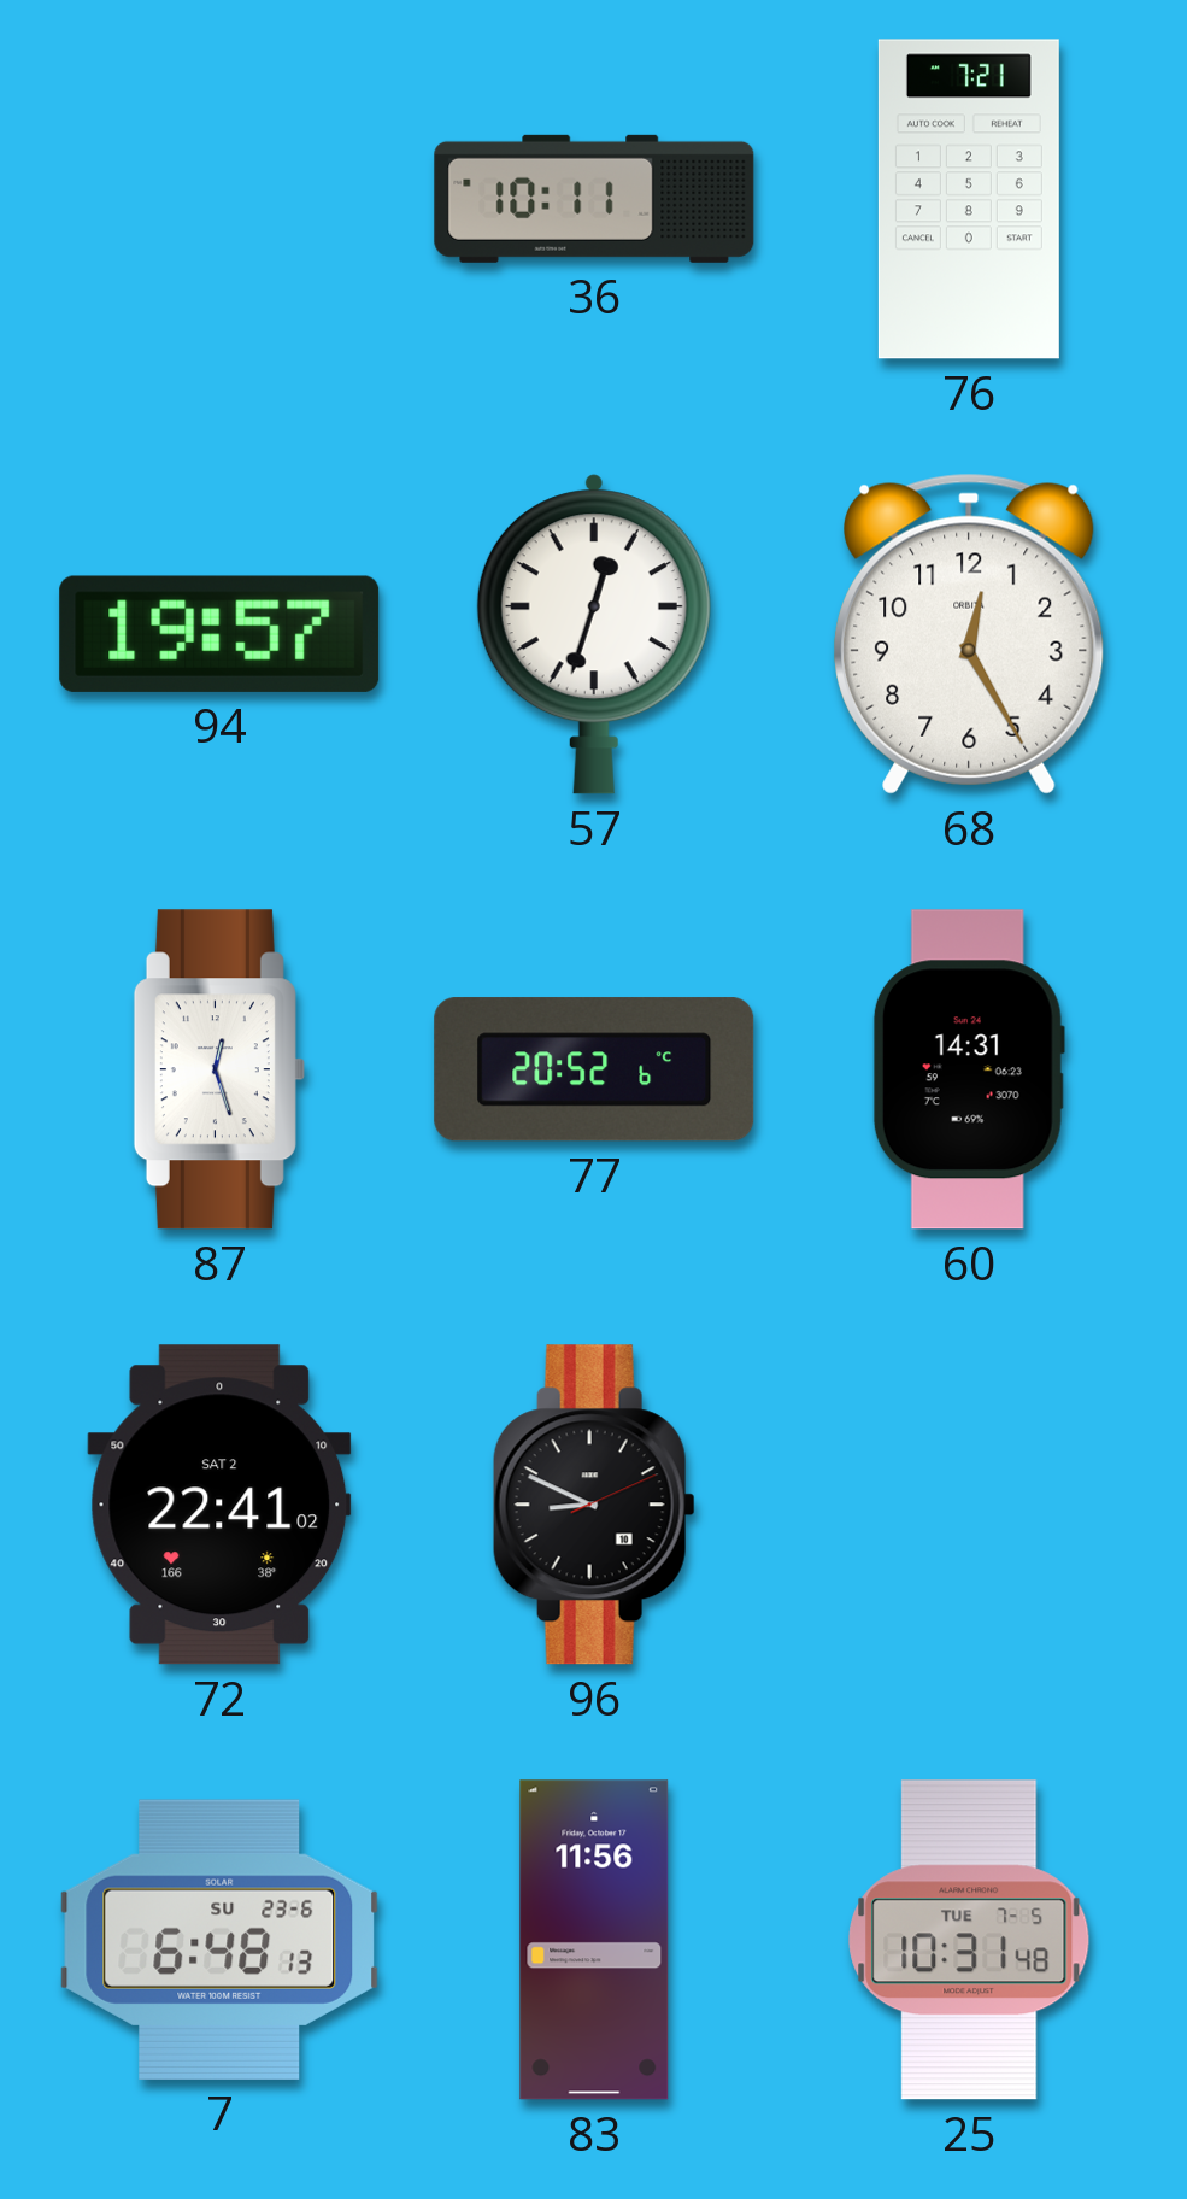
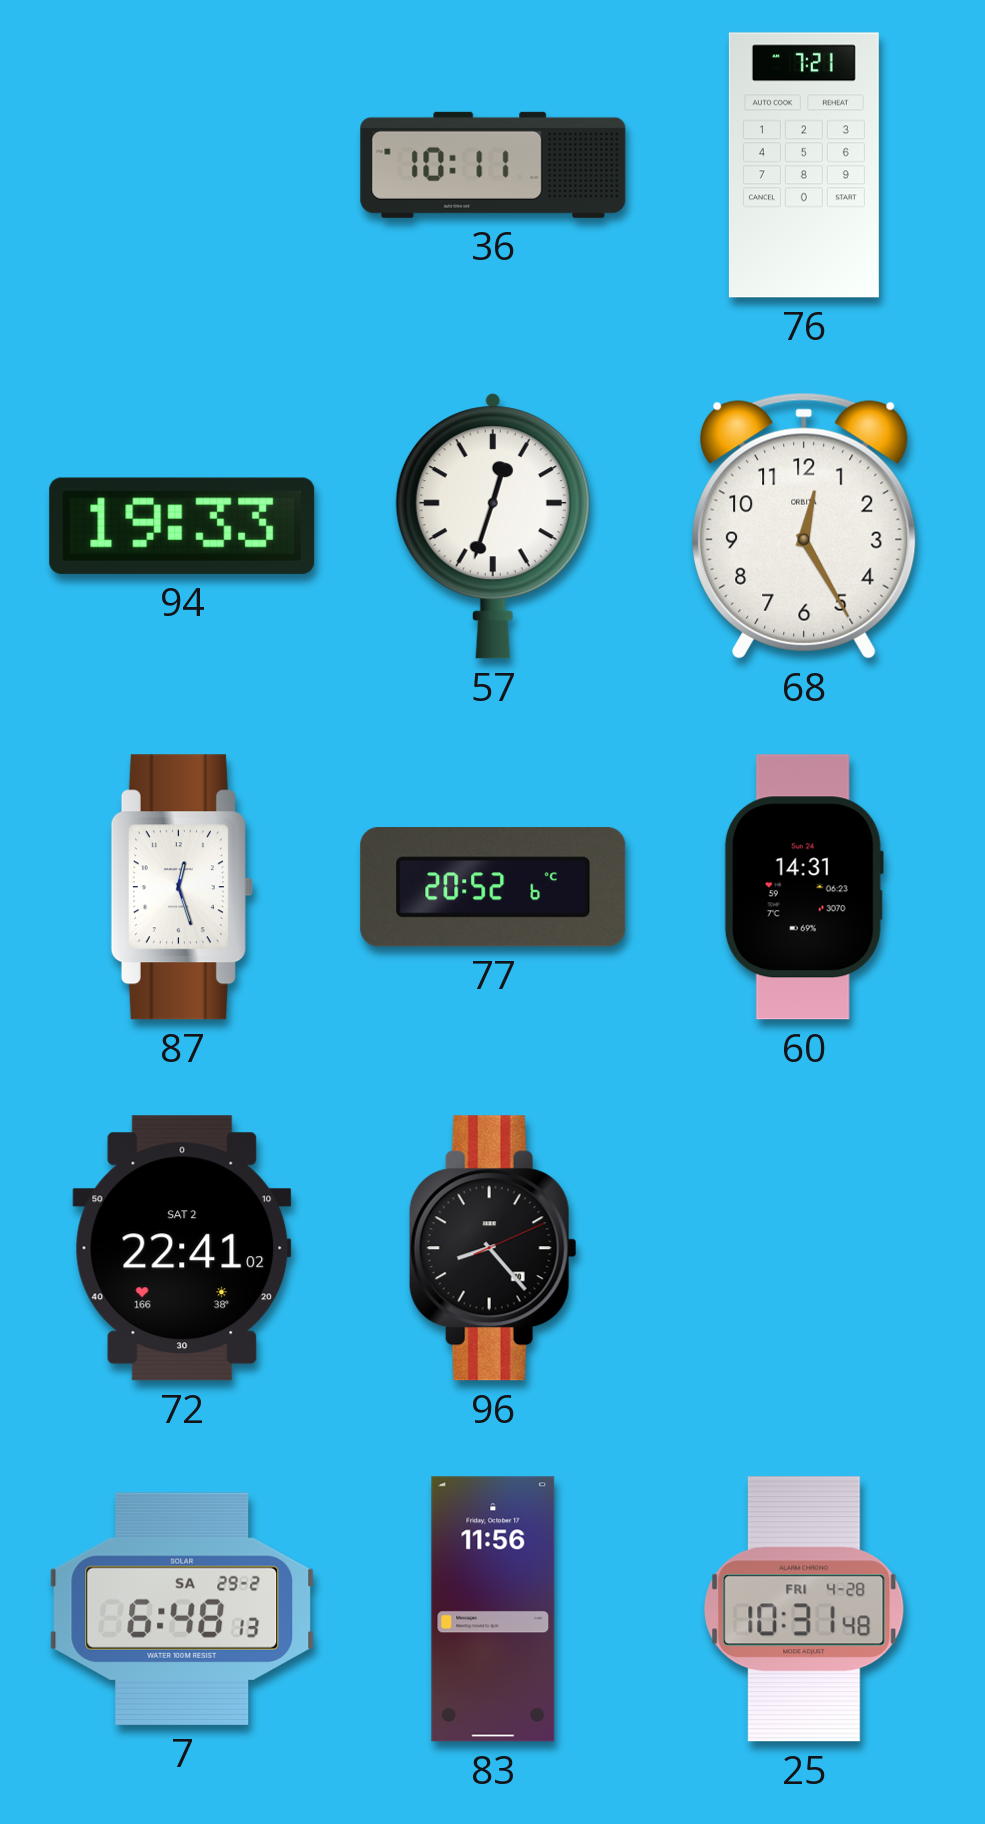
94: 19:57 -> 19:33
96: 8:49 -> 8:23
7 date: SU 23-6 -> SA 29-2
25 date: TUE 7-5 -> FRI 4-28
